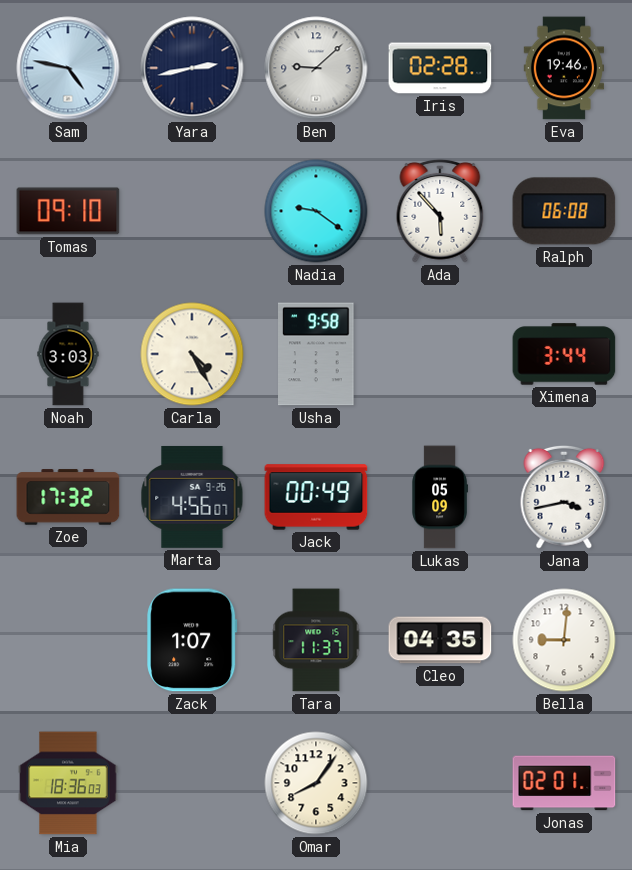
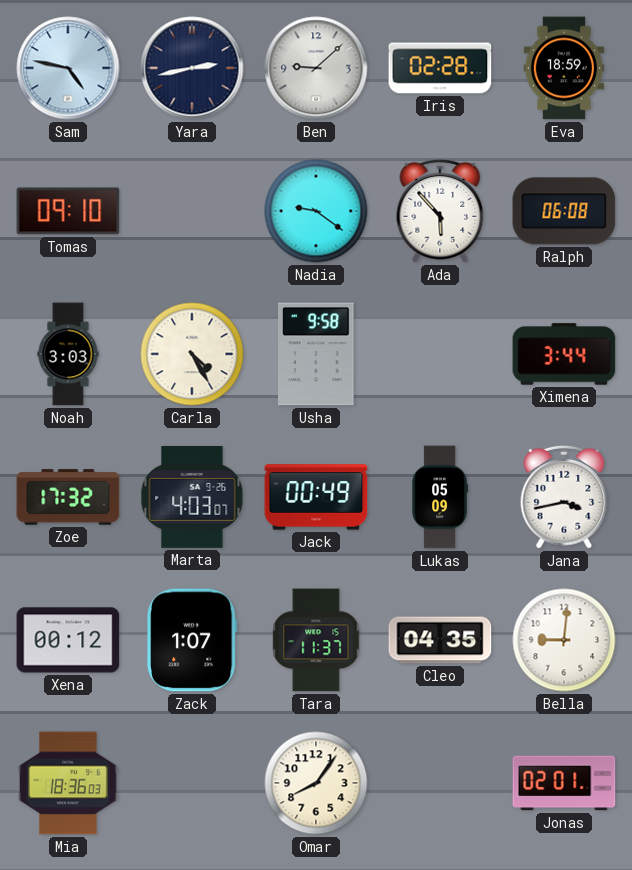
Eva: 19:46 -> 18:59
Marta: 4:56 -> 4:03
Xena: none -> 00:12
